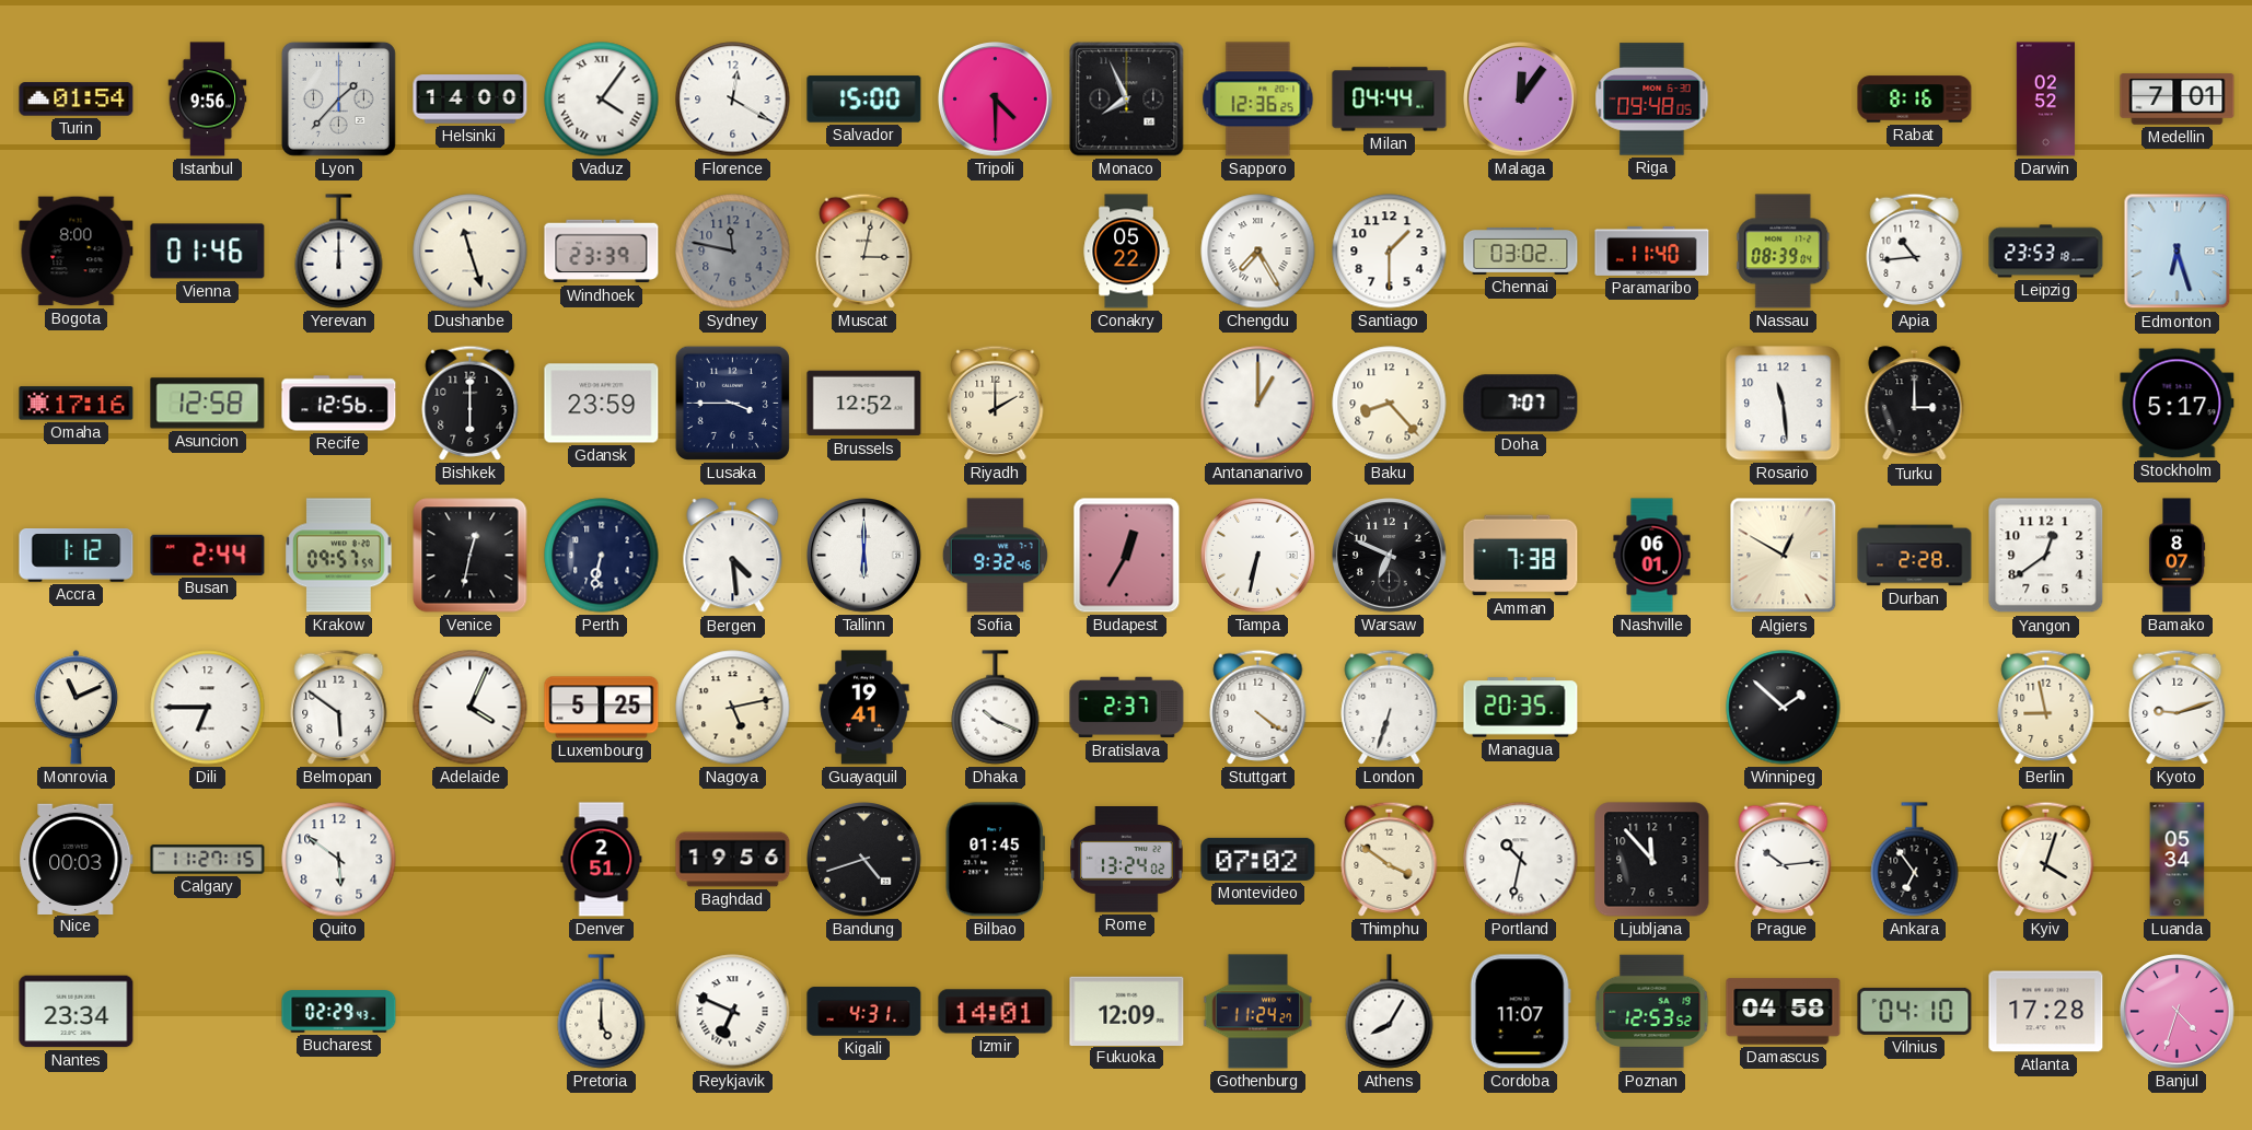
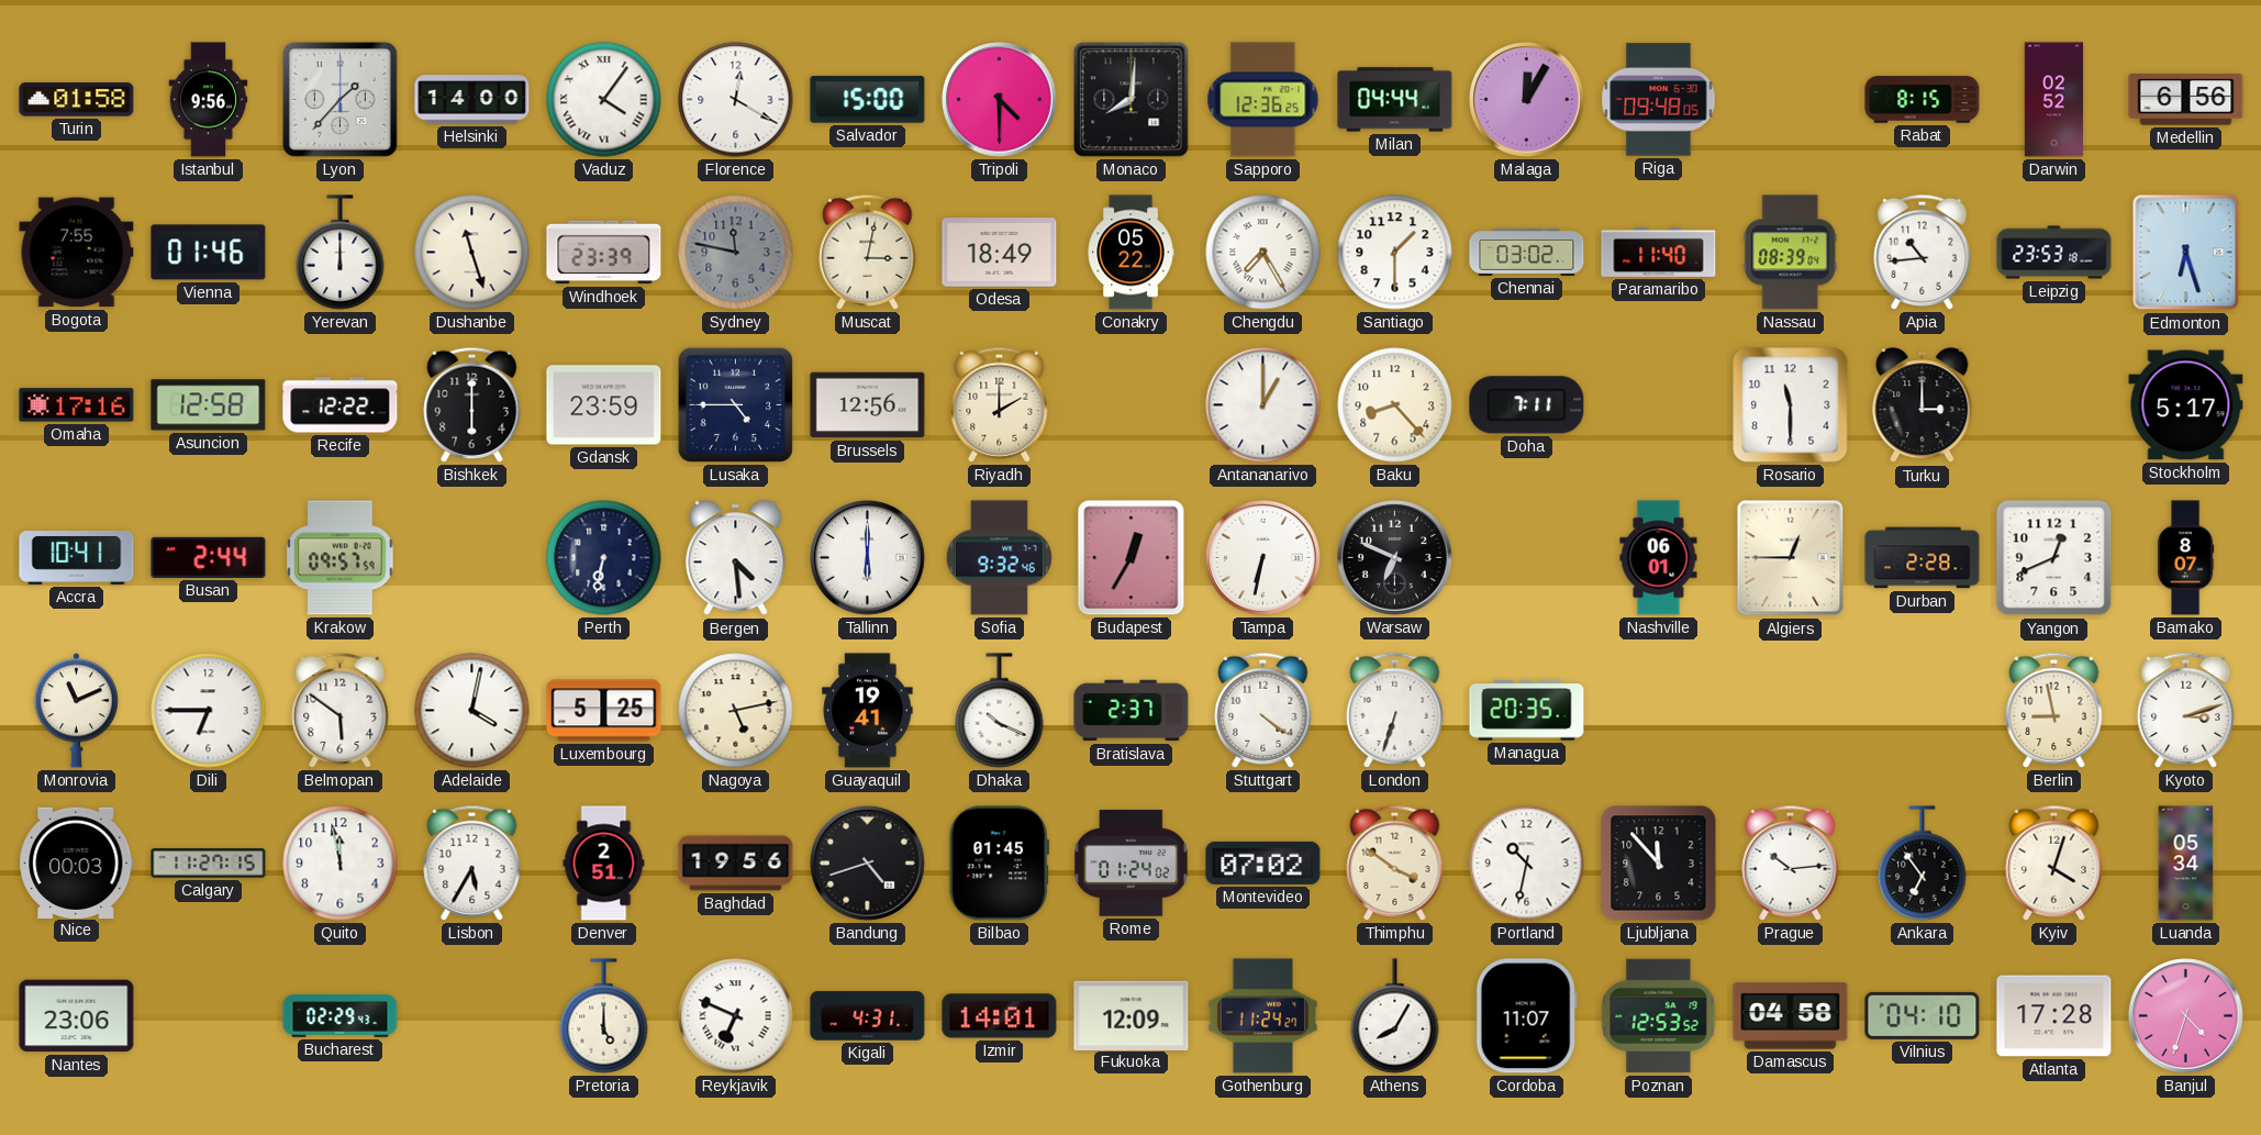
Turin: 01:54 -> 01:58
Monaco: 7:56 -> 8:01
Malaga: 12:06 -> 12:05
Rabat: 8:16 -> 8:15
Medellin: 7:01 -> 6:56
Bogota: 8:00 -> 7:55
Odesa: none -> 18:49
Recife: 12:56 -> 12:22
Lusaka: 3:45 -> 4:45
Brussels: 12:52 -> 12:56
Doha: 7:07 -> 7:11
Rosario: 11:29 -> 11:30
Accra: 1:12 -> 10:41
Venice: 12:32 -> none
Amman: 7:38 -> none
Algiers: 12:50 -> 12:45
Yangon: 12:39 -> 12:41
Adelaide: 4:04 -> 4:02
Winnipeg: 1:52 -> none
Kyoto: 9:12 -> 3:12
Quito: 5:51 -> 11:58
Lisbon: none -> 5:35
Rome: 13:24 -> 01:24
Nantes: 23:34 -> 23:06
